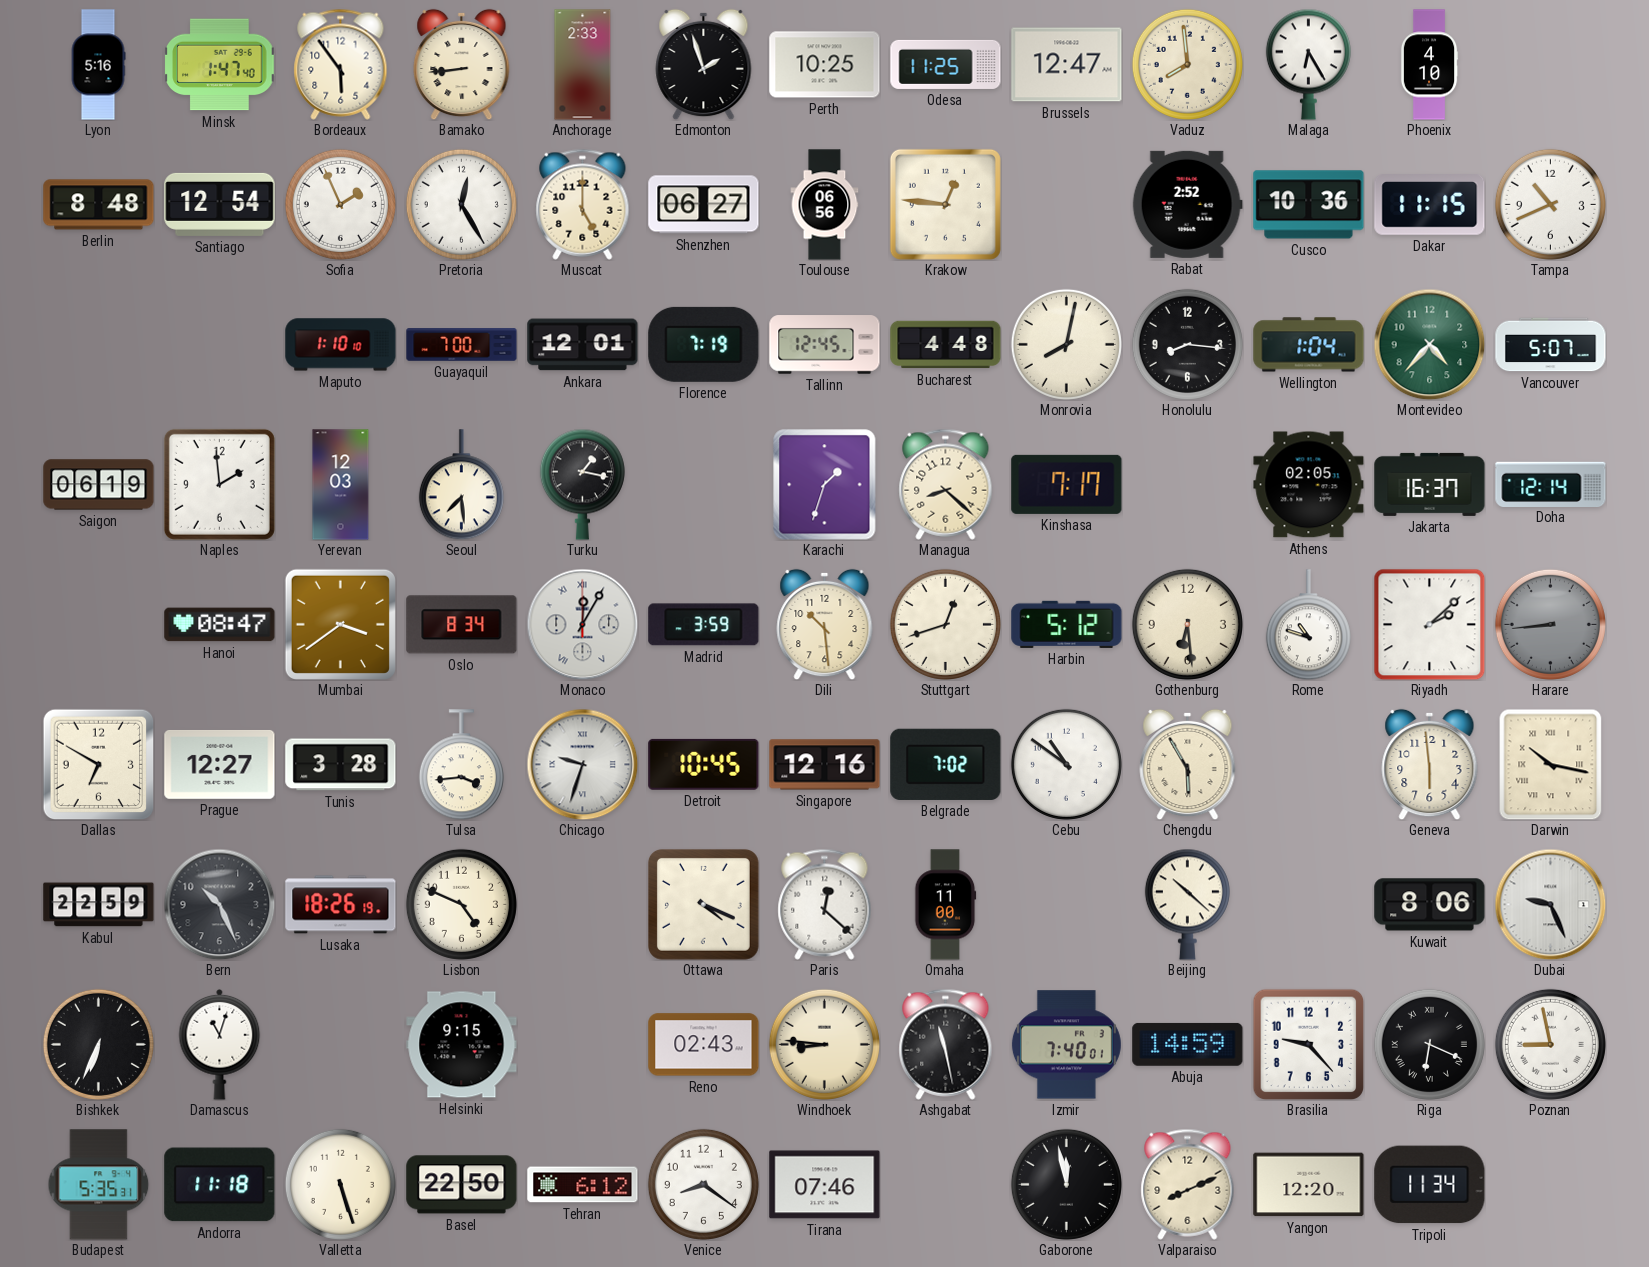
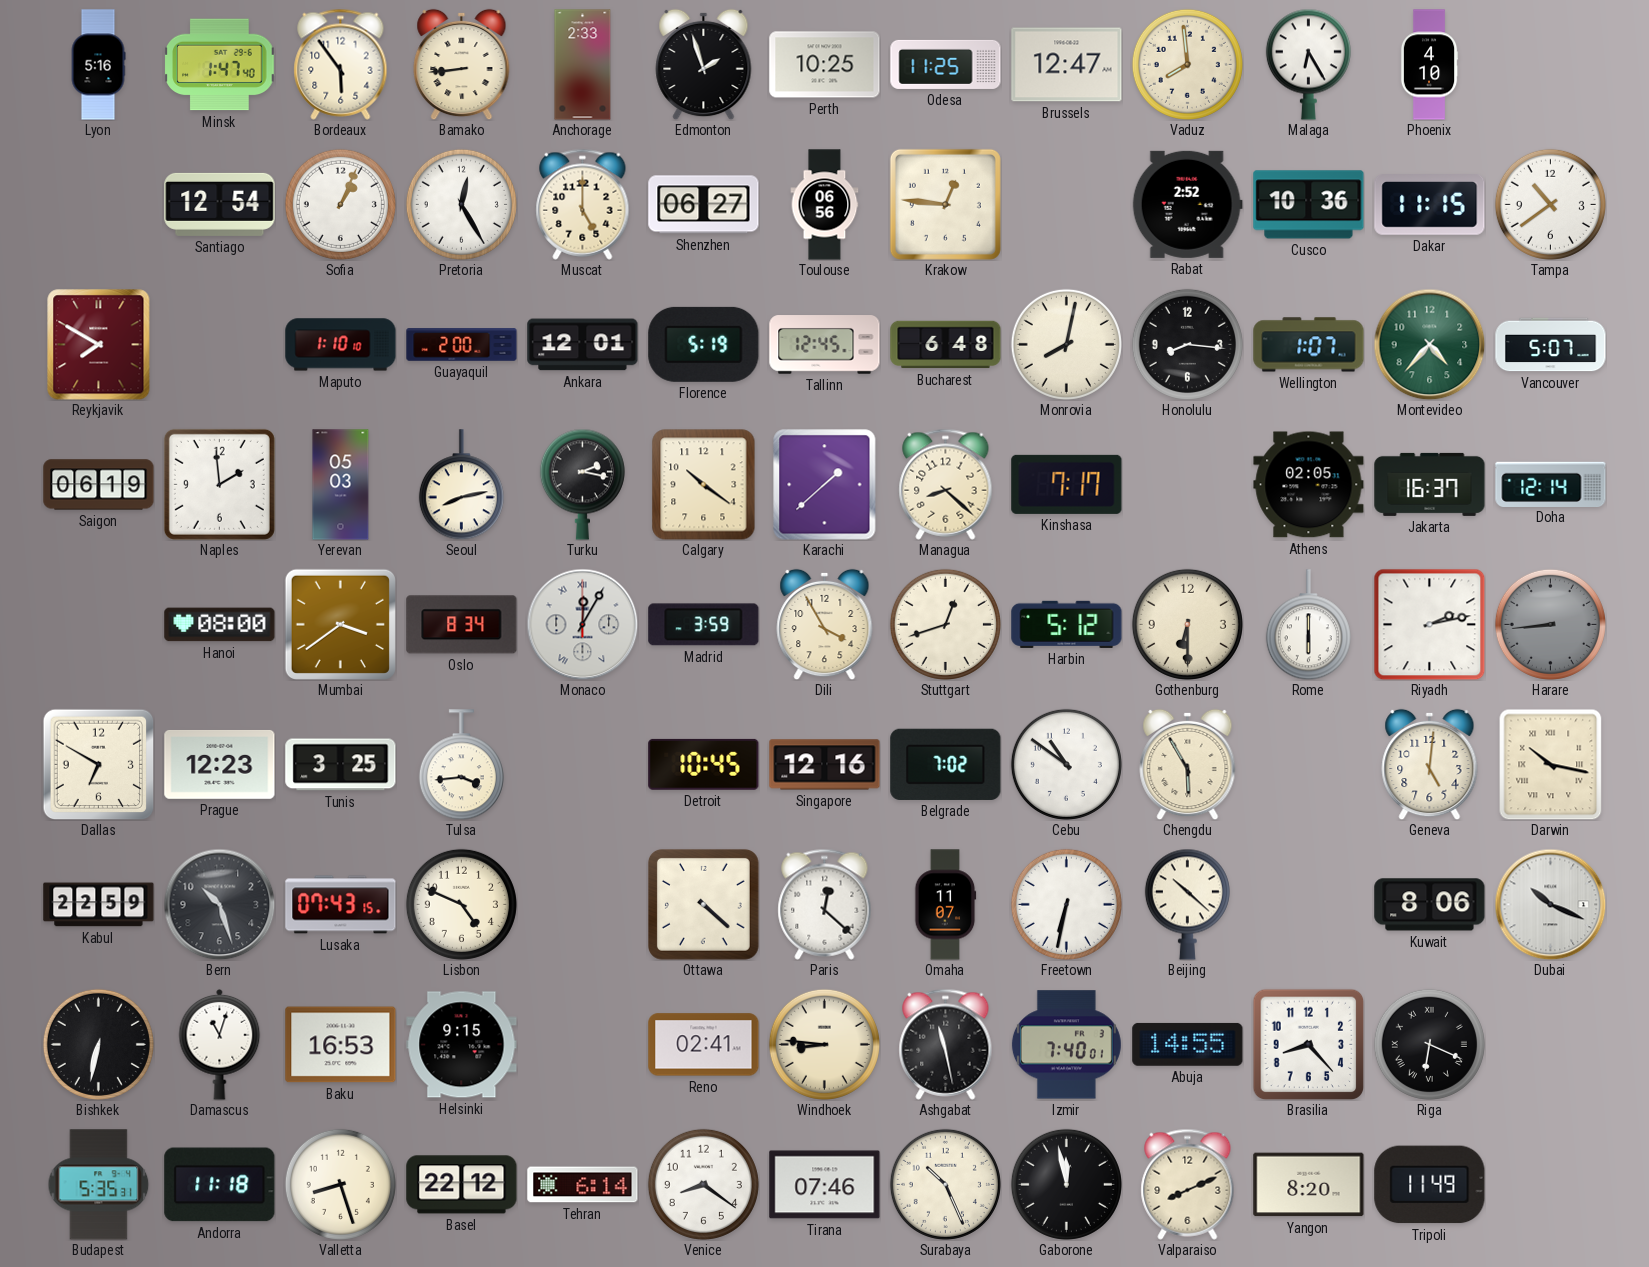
Berlin: 8:48 -> none
Sofia: 1:56 -> 1:04
Tampa: 10:41 -> 10:39
Reykjavik: none -> 7:50
Guayaquil: 7:00 -> 2:00
Florence: 7:19 -> 5:19
Bucharest: 4:48 -> 6:48
Wellington: 1:04 -> 1:07
Yerevan: 12:03 -> 05:03
Seoul: 7:29 -> 8:13
Turku: 1:17 -> 2:17
Calgary: none -> 10:21
Karachi: 1:33 -> 1:38
Hanoi: 08:47 -> 08:00
Dili: 10:29 -> 3:55
Gothenburg: 6:29 -> 6:30
Rome: 10:48 -> 6:00
Riyadh: 2:08 -> 2:13
Prague: 12:27 -> 12:23
Tunis: 3:28 -> 3:25
Chicago: 9:33 -> none
Geneva: 5:59 -> 5:01
Bern: 10:26 -> 10:27
Lusaka: 18:26 -> 07:43
Ottawa: 4:19 -> 4:22
Omaha: 11:00 -> 11:07
Freetown: none -> 6:32
Dubai: 9:26 -> 10:19
Bishkek: 6:34 -> 6:32
Baku: none -> 16:53
Reno: 02:43 -> 02:41
Abuja: 14:59 -> 14:55
Brasilia: 9:23 -> 8:23
Poznan: 8:58 -> none
Valletta: 5:27 -> 8:27
Basel: 22:50 -> 22:12
Tehran: 6:12 -> 6:14
Surabaya: none -> 10:26
Yangon: 12:20 -> 8:20
Tripoli: 11:34 -> 11:49
